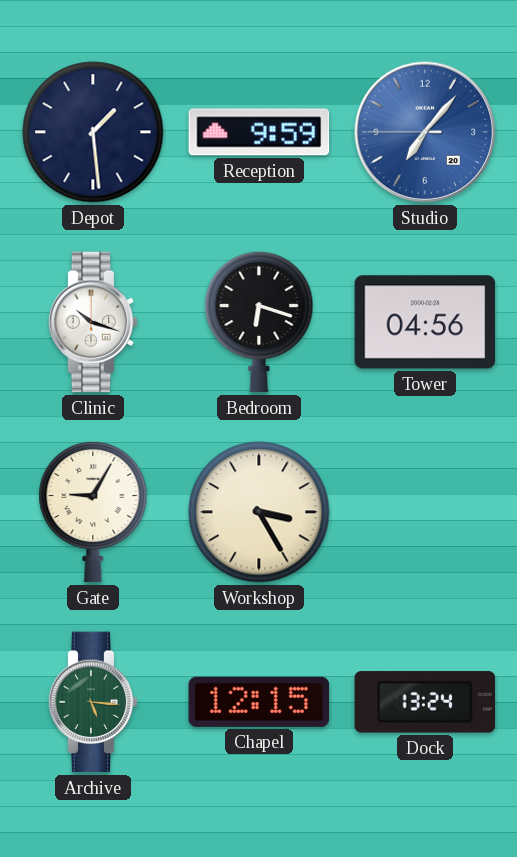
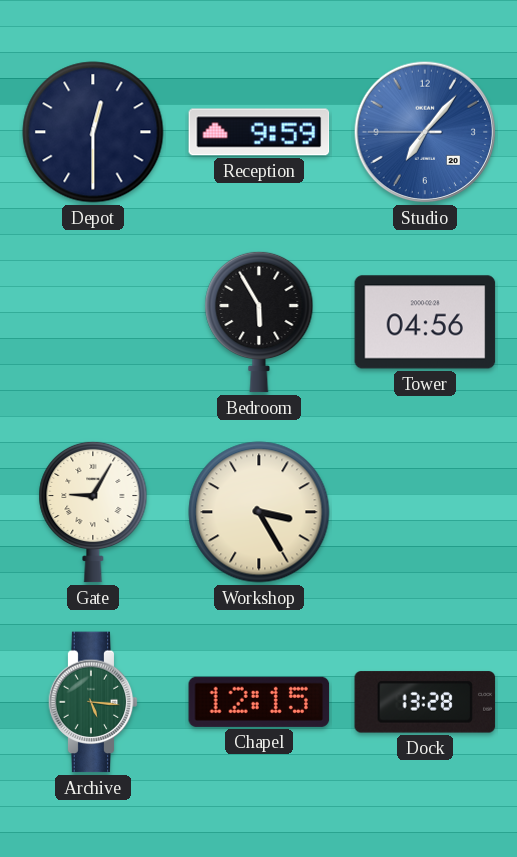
Depot: 1:29 -> 12:30
Clinic: 10:18 -> none
Bedroom: 6:18 -> 5:55
Dock: 13:24 -> 13:28
